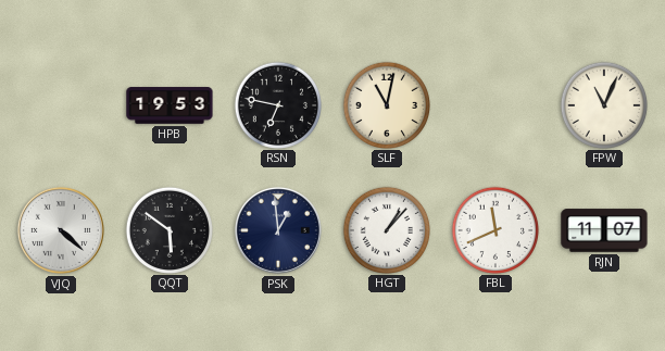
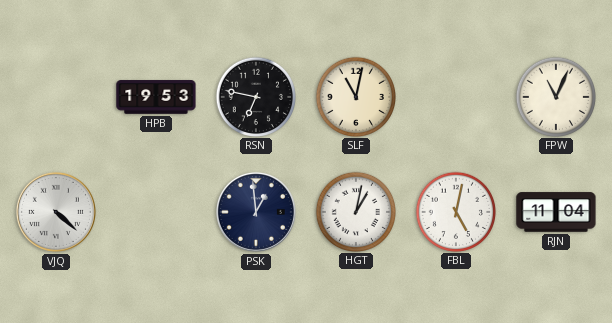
QQT: 5:51 -> none
HGT: 1:07 -> 1:02
FBL: 11:41 -> 5:02
RJN: 11:07 -> 11:04
